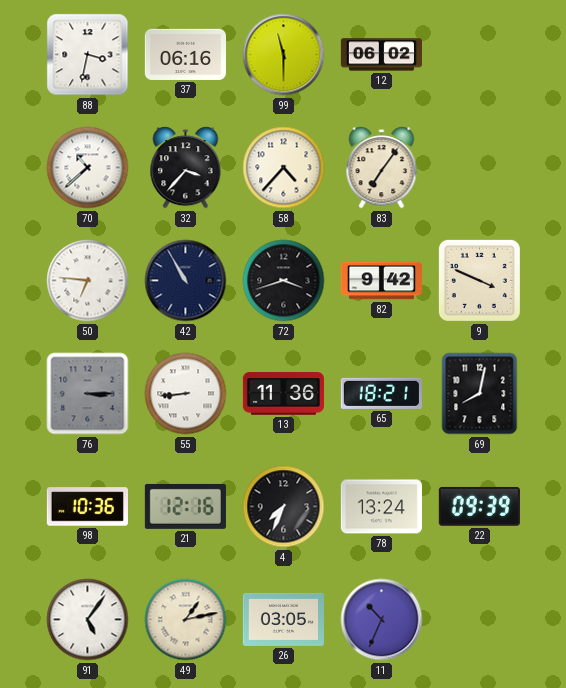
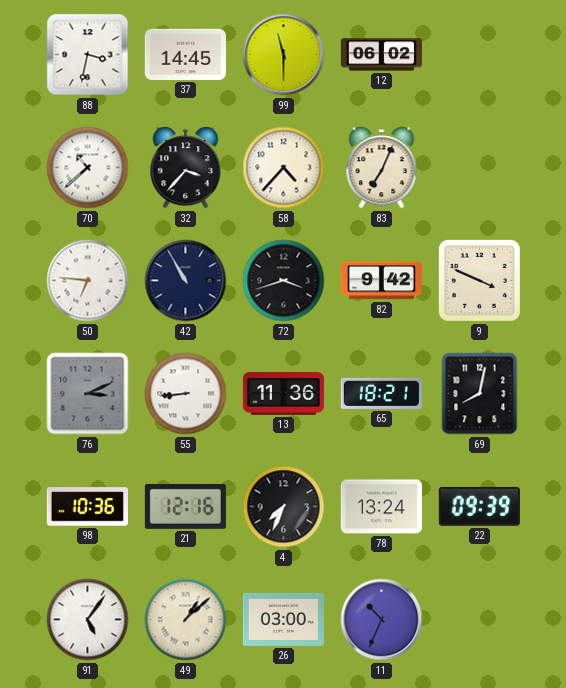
37: 06:16 -> 14:45
83: 7:06 -> 7:04
76: 3:15 -> 3:11
49: 1:13 -> 1:08
26: 03:05 -> 03:00
